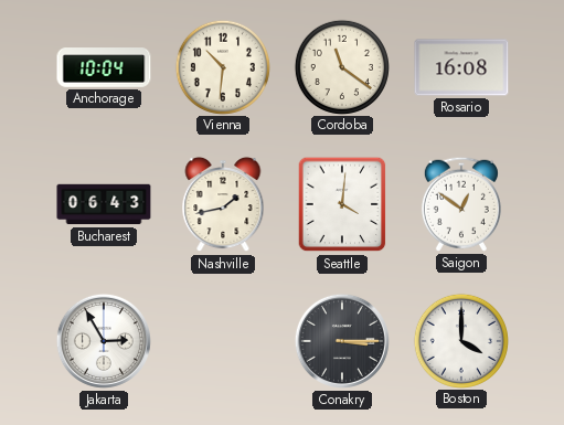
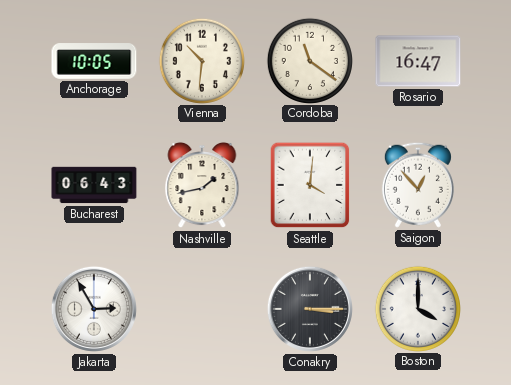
Anchorage: 10:04 -> 10:05
Rosario: 16:08 -> 16:47
Saigon: 12:51 -> 12:53
